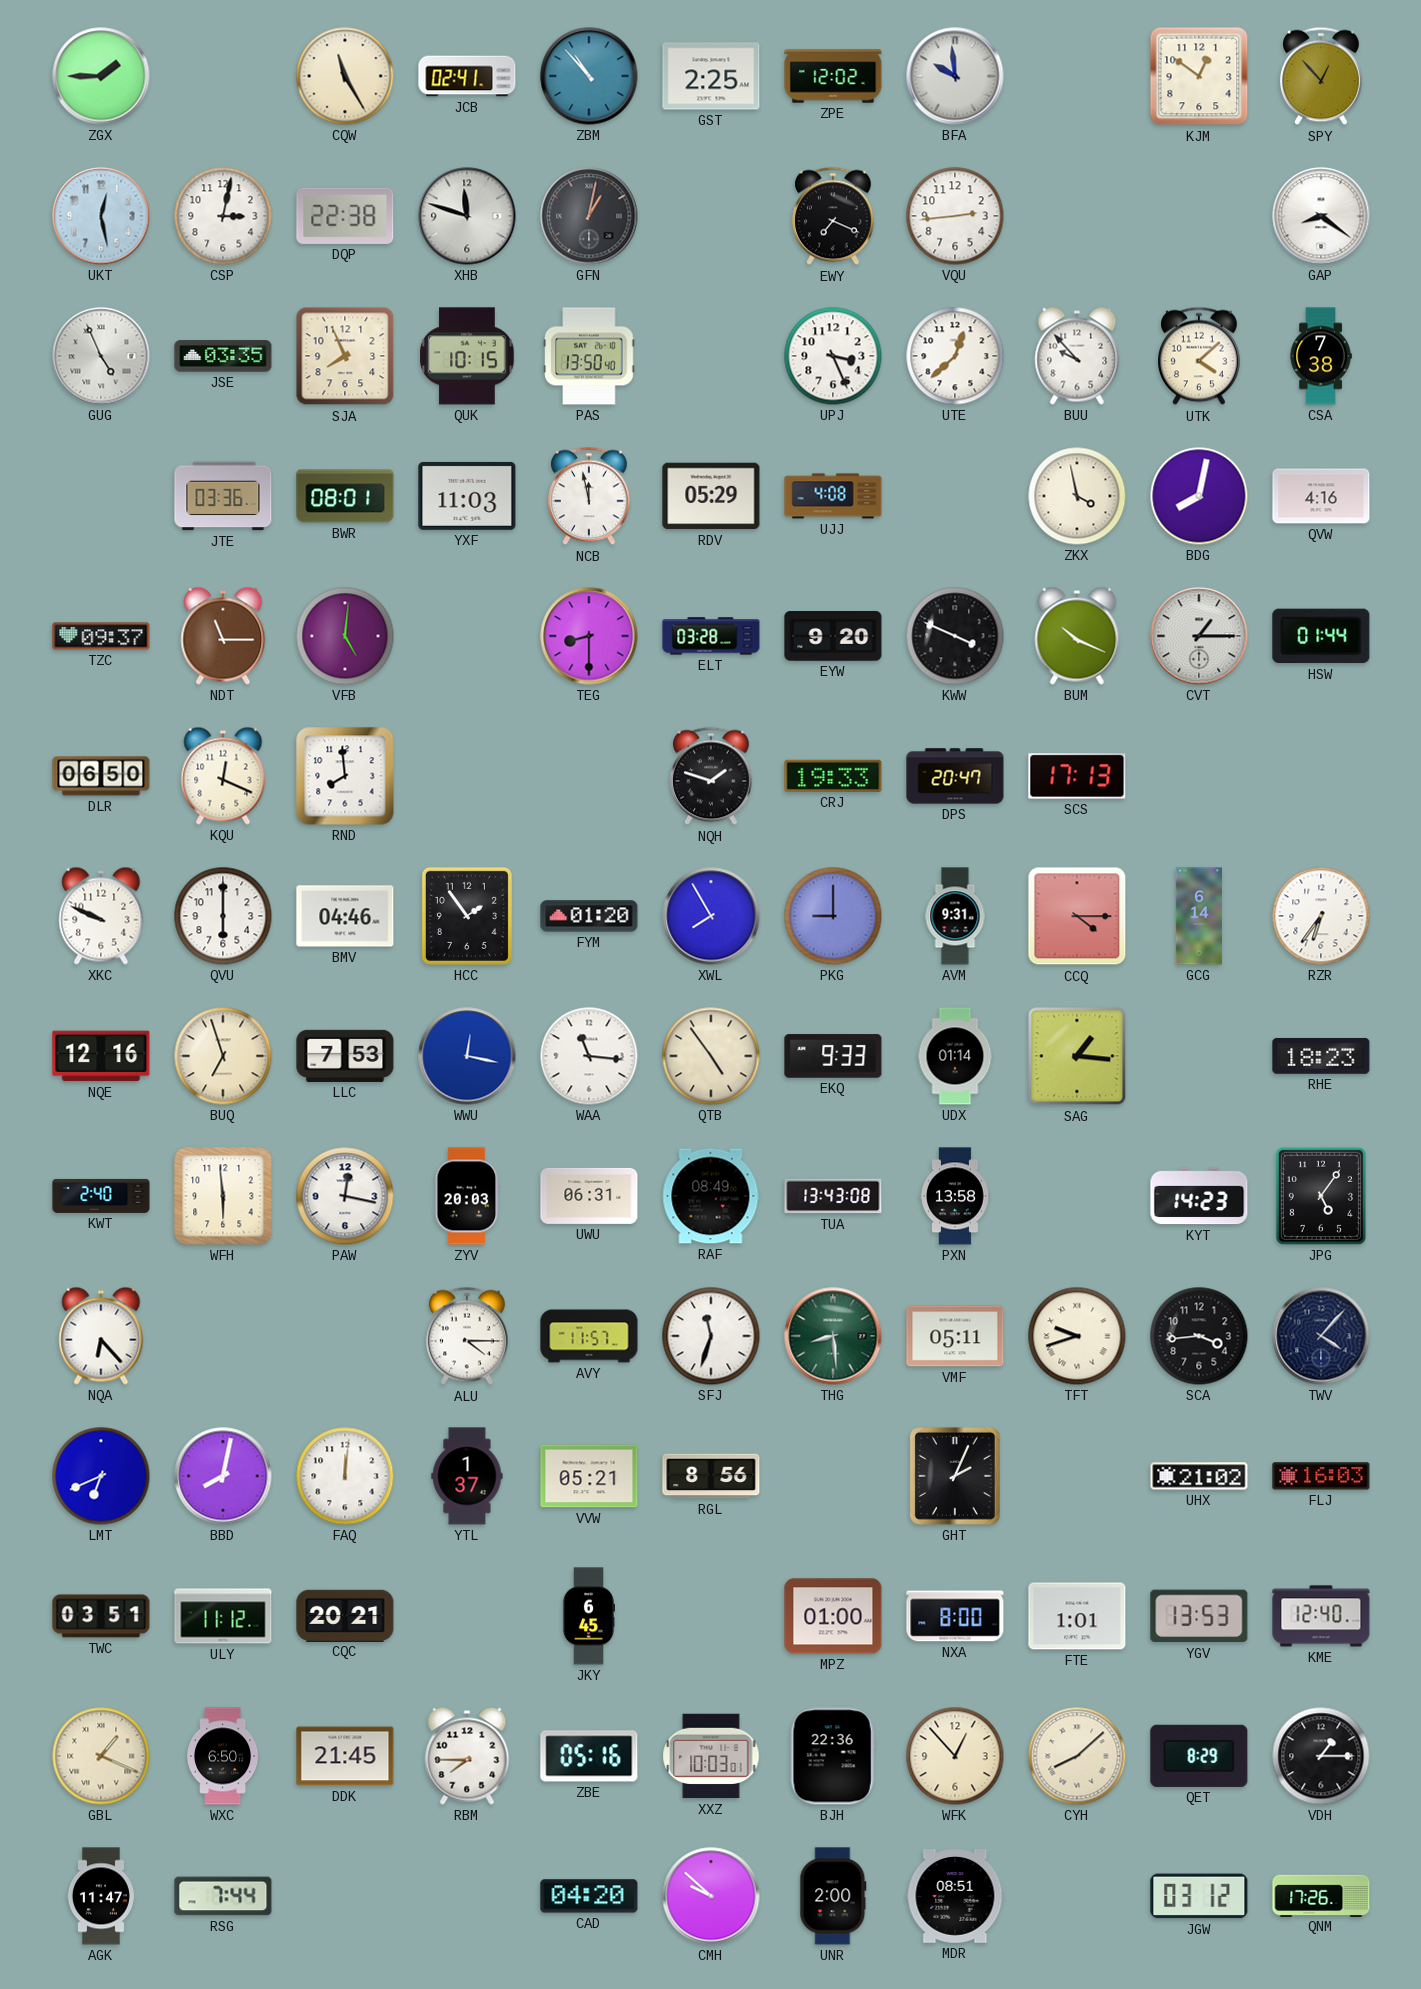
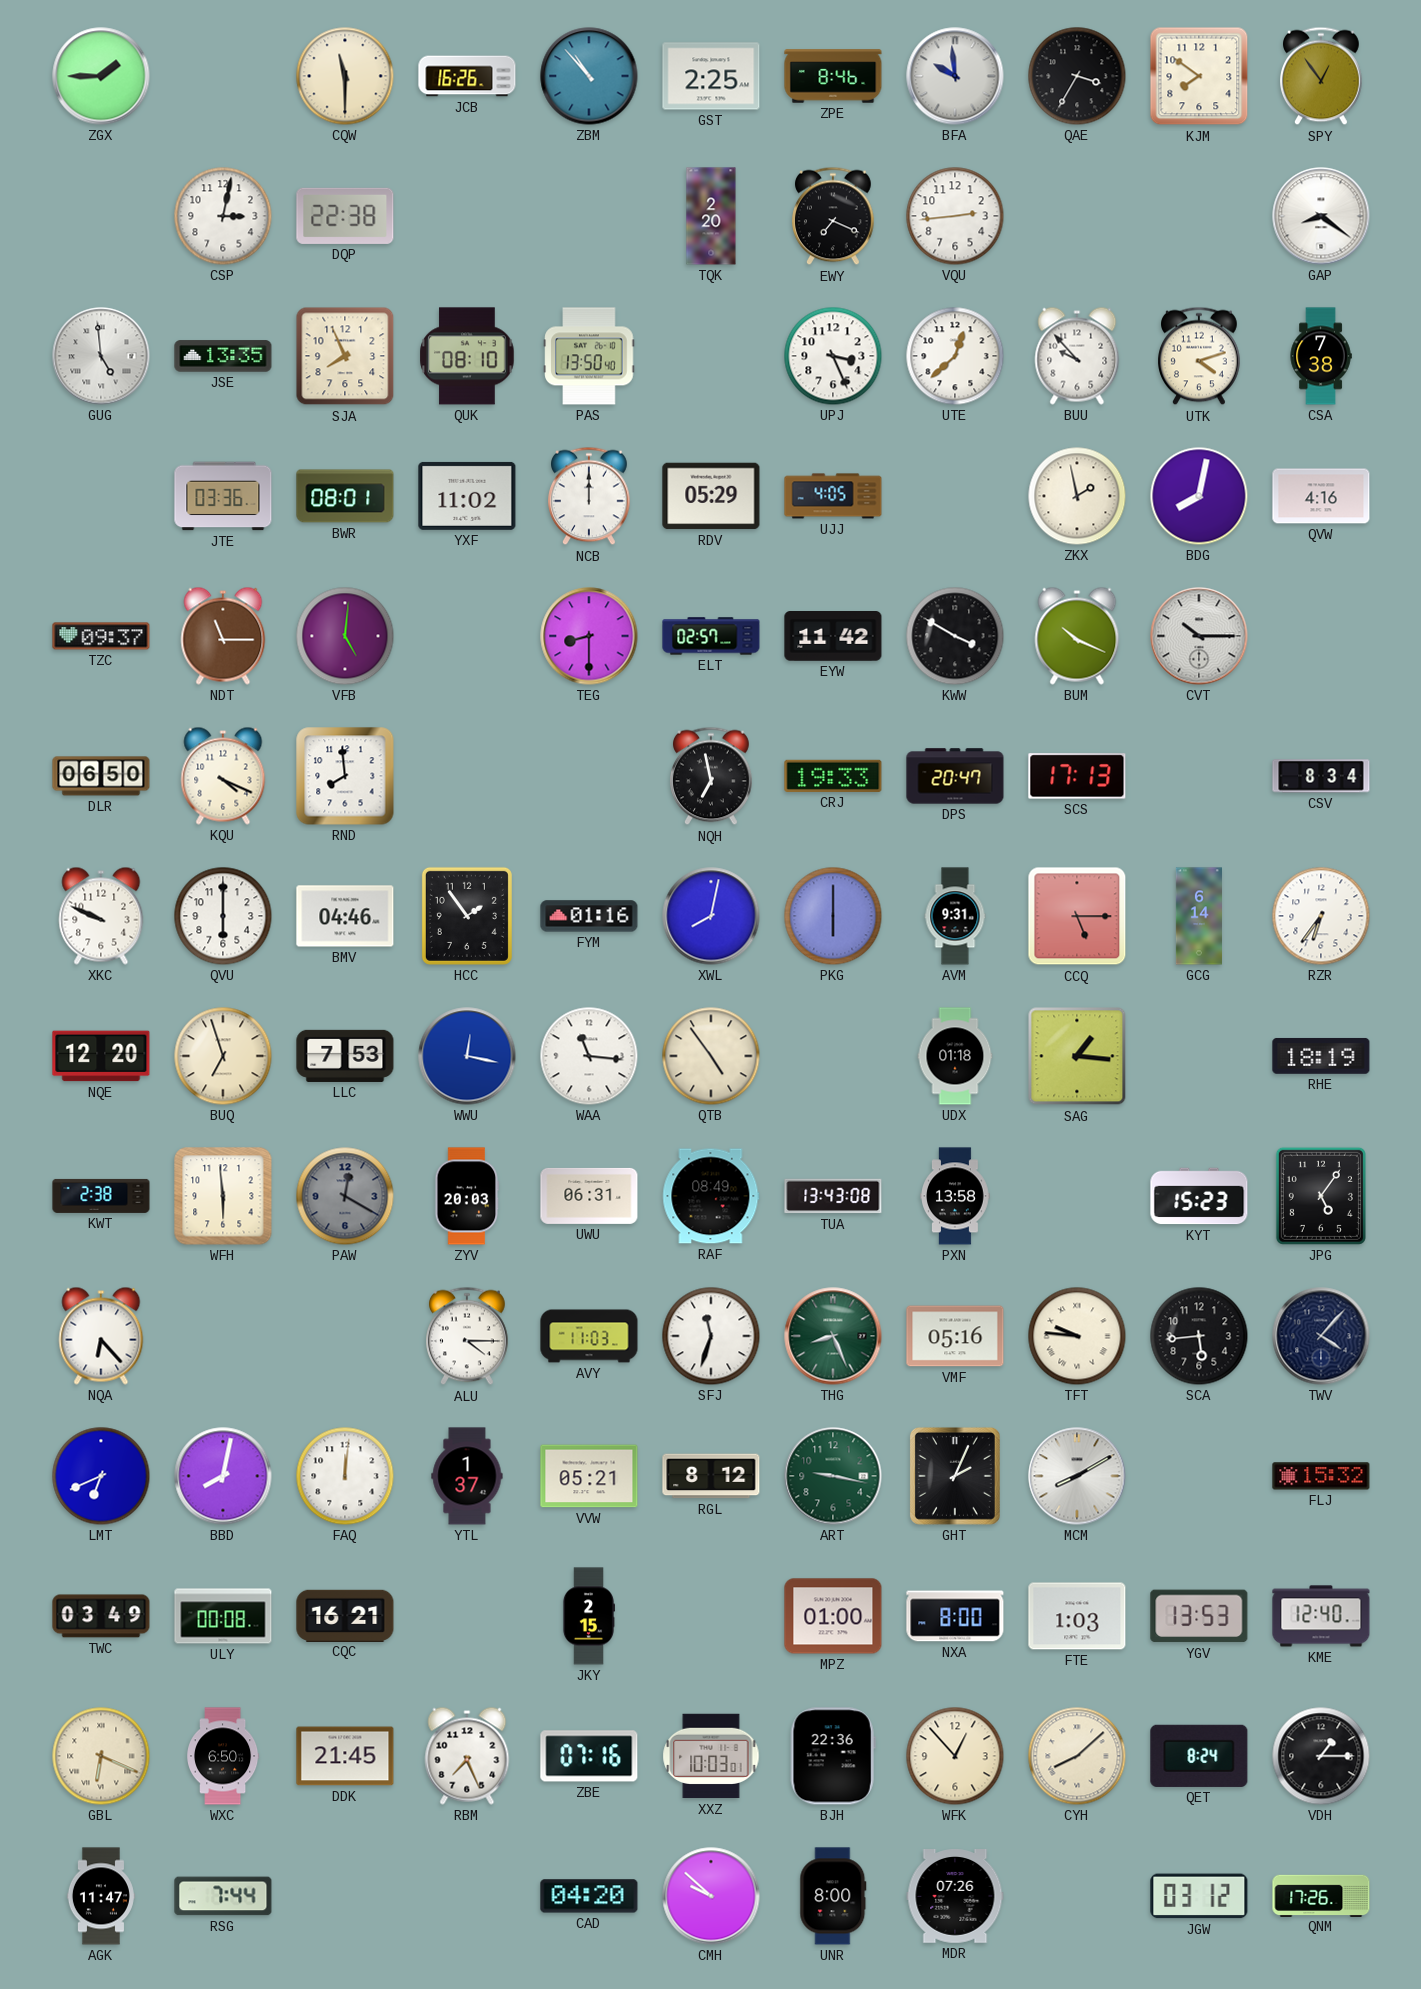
CQW: 11:25 -> 11:30
JCB: 02:41 -> 16:26
ZPE: 12:02 -> 8:46
QAE: none -> 3:35
KJM: 12:51 -> 7:51
SPY: 12:53 -> 12:54
UKT: 12:28 -> none
XHB: 11:48 -> none
GFN: 1:02 -> none
TQK: none -> 2:20
GUG: 4:56 -> 4:59
JSE: 03:35 -> 13:35
QUK: 10:15 -> 08:10
UTK: 4:08 -> 4:12
YXF: 11:03 -> 11:02
NCB: 11:58 -> 12:00
UJJ: 4:08 -> 4:05
ZKX: 3:58 -> 1:58
ELT: 03:28 -> 02:57
EYW: 9:20 -> 11:42
KWW: 3:49 -> 3:50
CVT: 1:15 -> 10:15
HSW: 01:44 -> none
KQU: 12:19 -> 4:19
NQH: 1:48 -> 6:58
CSV: none -> 8:34
FYM: 01:20 -> 01:16
XWL: 7:55 -> 8:02
PKG: 9:00 -> 6:00
CCQ: 4:15 -> 5:15
NQE: 12:16 -> 12:20
EKQ: 9:33 -> none
UDX: 01:14 -> 01:18
RHE: 18:23 -> 18:19
KWT: 2:40 -> 2:38
PAW: 12:17 -> 12:20
PAW dial: white -> grey
KYT: 14:23 -> 15:23
AVY: 11:57 -> 11:03
THG: 8:29 -> 8:26
VMF: 05:11 -> 05:16
TFT: 9:42 -> 9:46
SCA: 3:44 -> 5:44
RGL: 8:56 -> 8:12
ART: none -> 9:17
MCM: none -> 8:10
UHX: 21:02 -> none
FLJ: 16:03 -> 15:32
TWC: 03:51 -> 03:49
ULY: 11:12 -> 00:08
CQC: 20:21 -> 16:21
JKY: 6:45 -> 2:15
FTE: 1:01 -> 1:03
GBL: 1:19 -> 6:19
RBM: 7:45 -> 7:26
ZBE: 05:16 -> 07:16
QET: 8:29 -> 8:24
UNR: 2:00 -> 8:00
MDR: 08:51 -> 07:26
